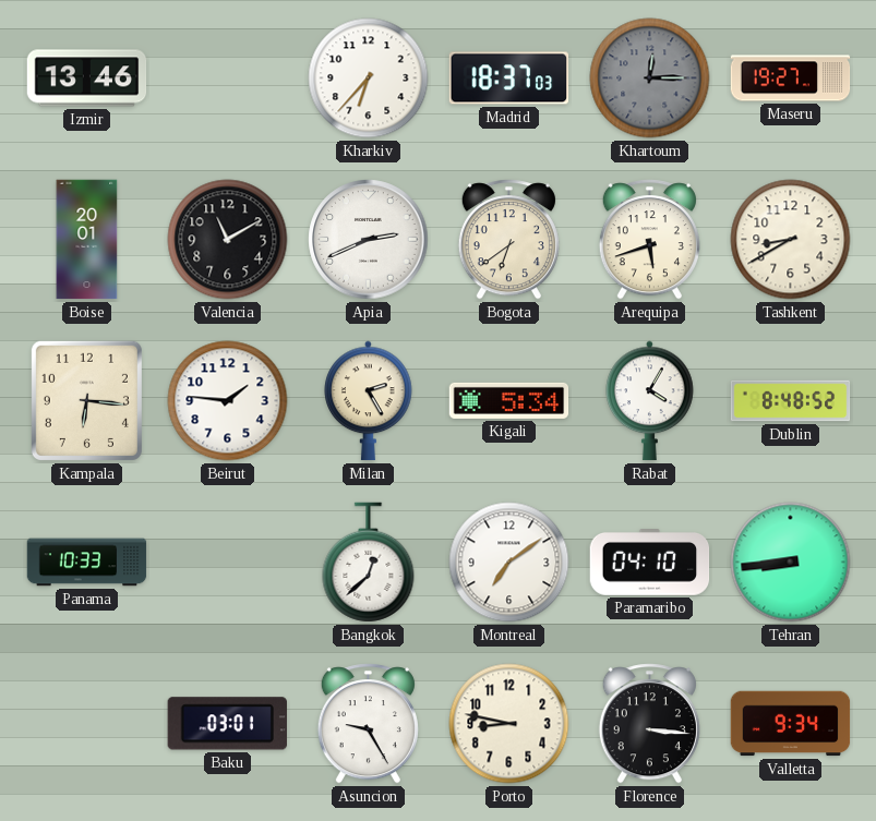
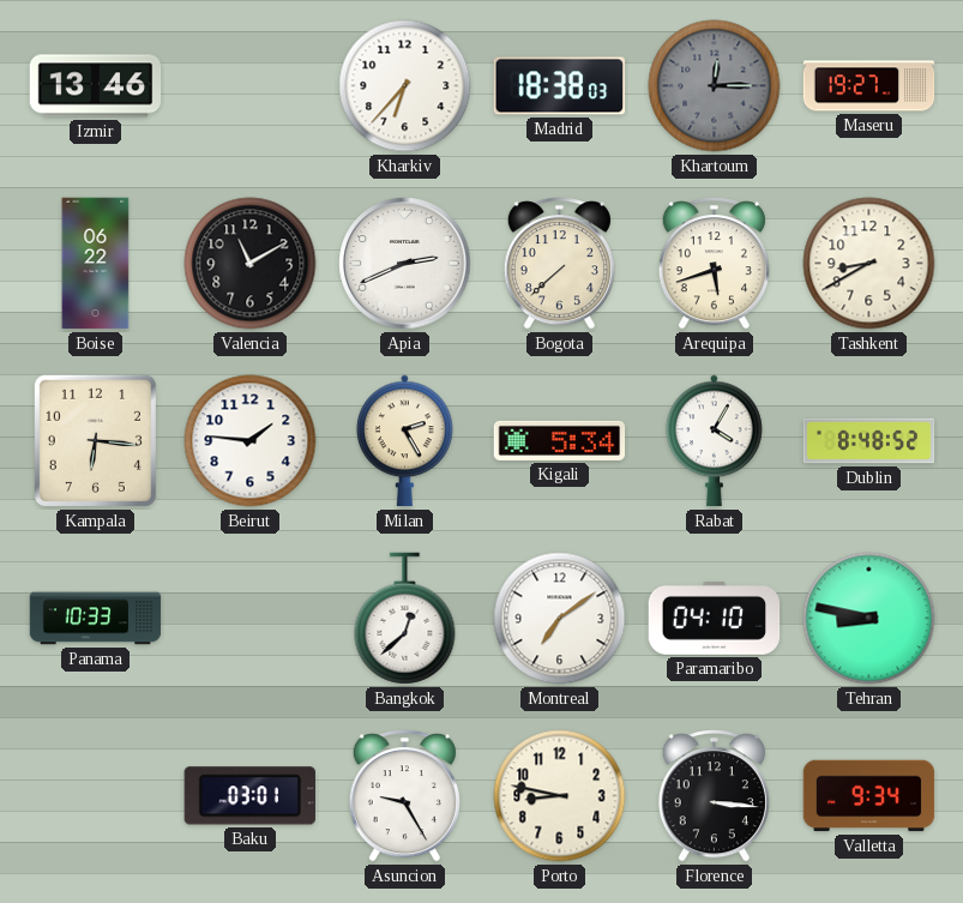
Madrid: 18:37 -> 18:38
Boise: 20:01 -> 06:22
Bogota: 6:39 -> 7:38
Tehran: 8:44 -> 8:47
